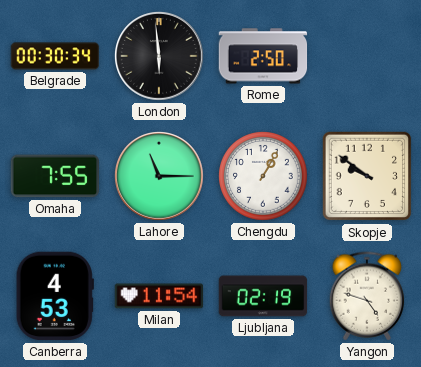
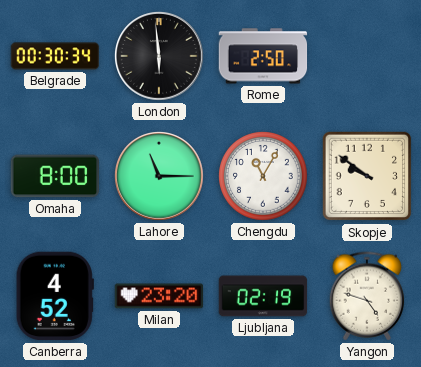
Omaha: 7:55 -> 8:00
Chengdu: 1:05 -> 11:05
Canberra: 4:53 -> 4:52
Milan: 11:54 -> 23:20
